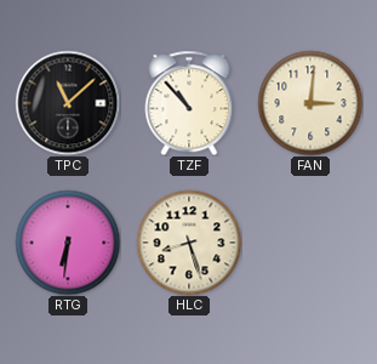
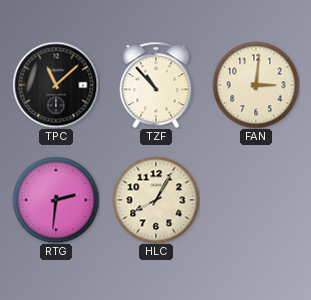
RTG: 6:31 -> 2:31
HLC: 8:27 -> 8:05
